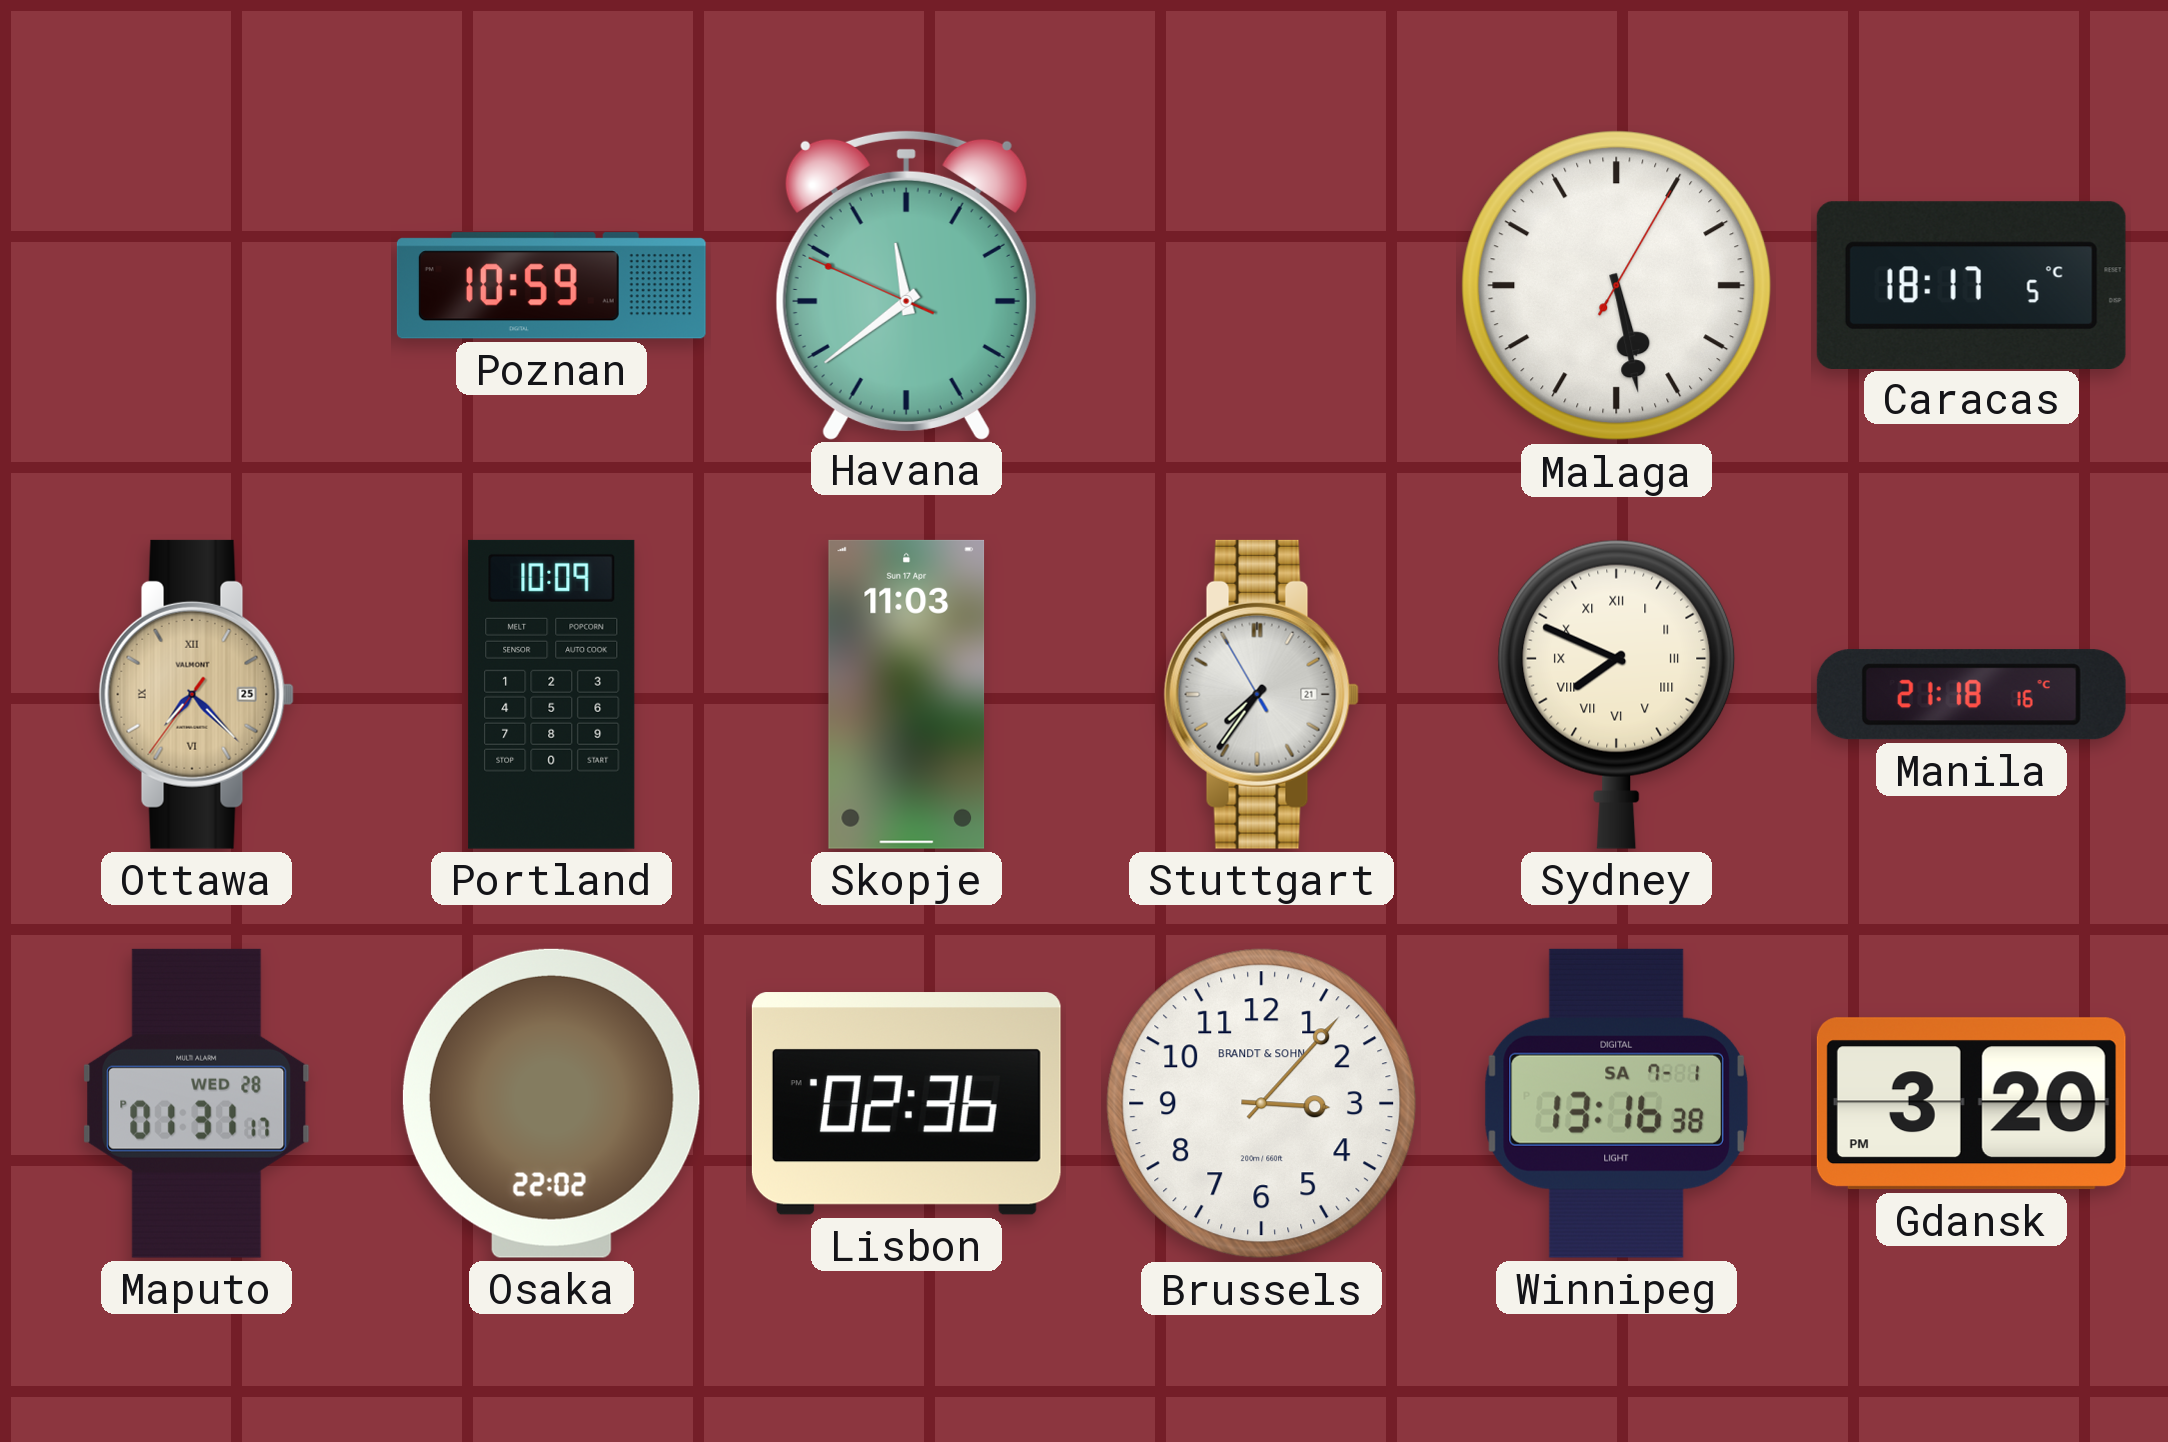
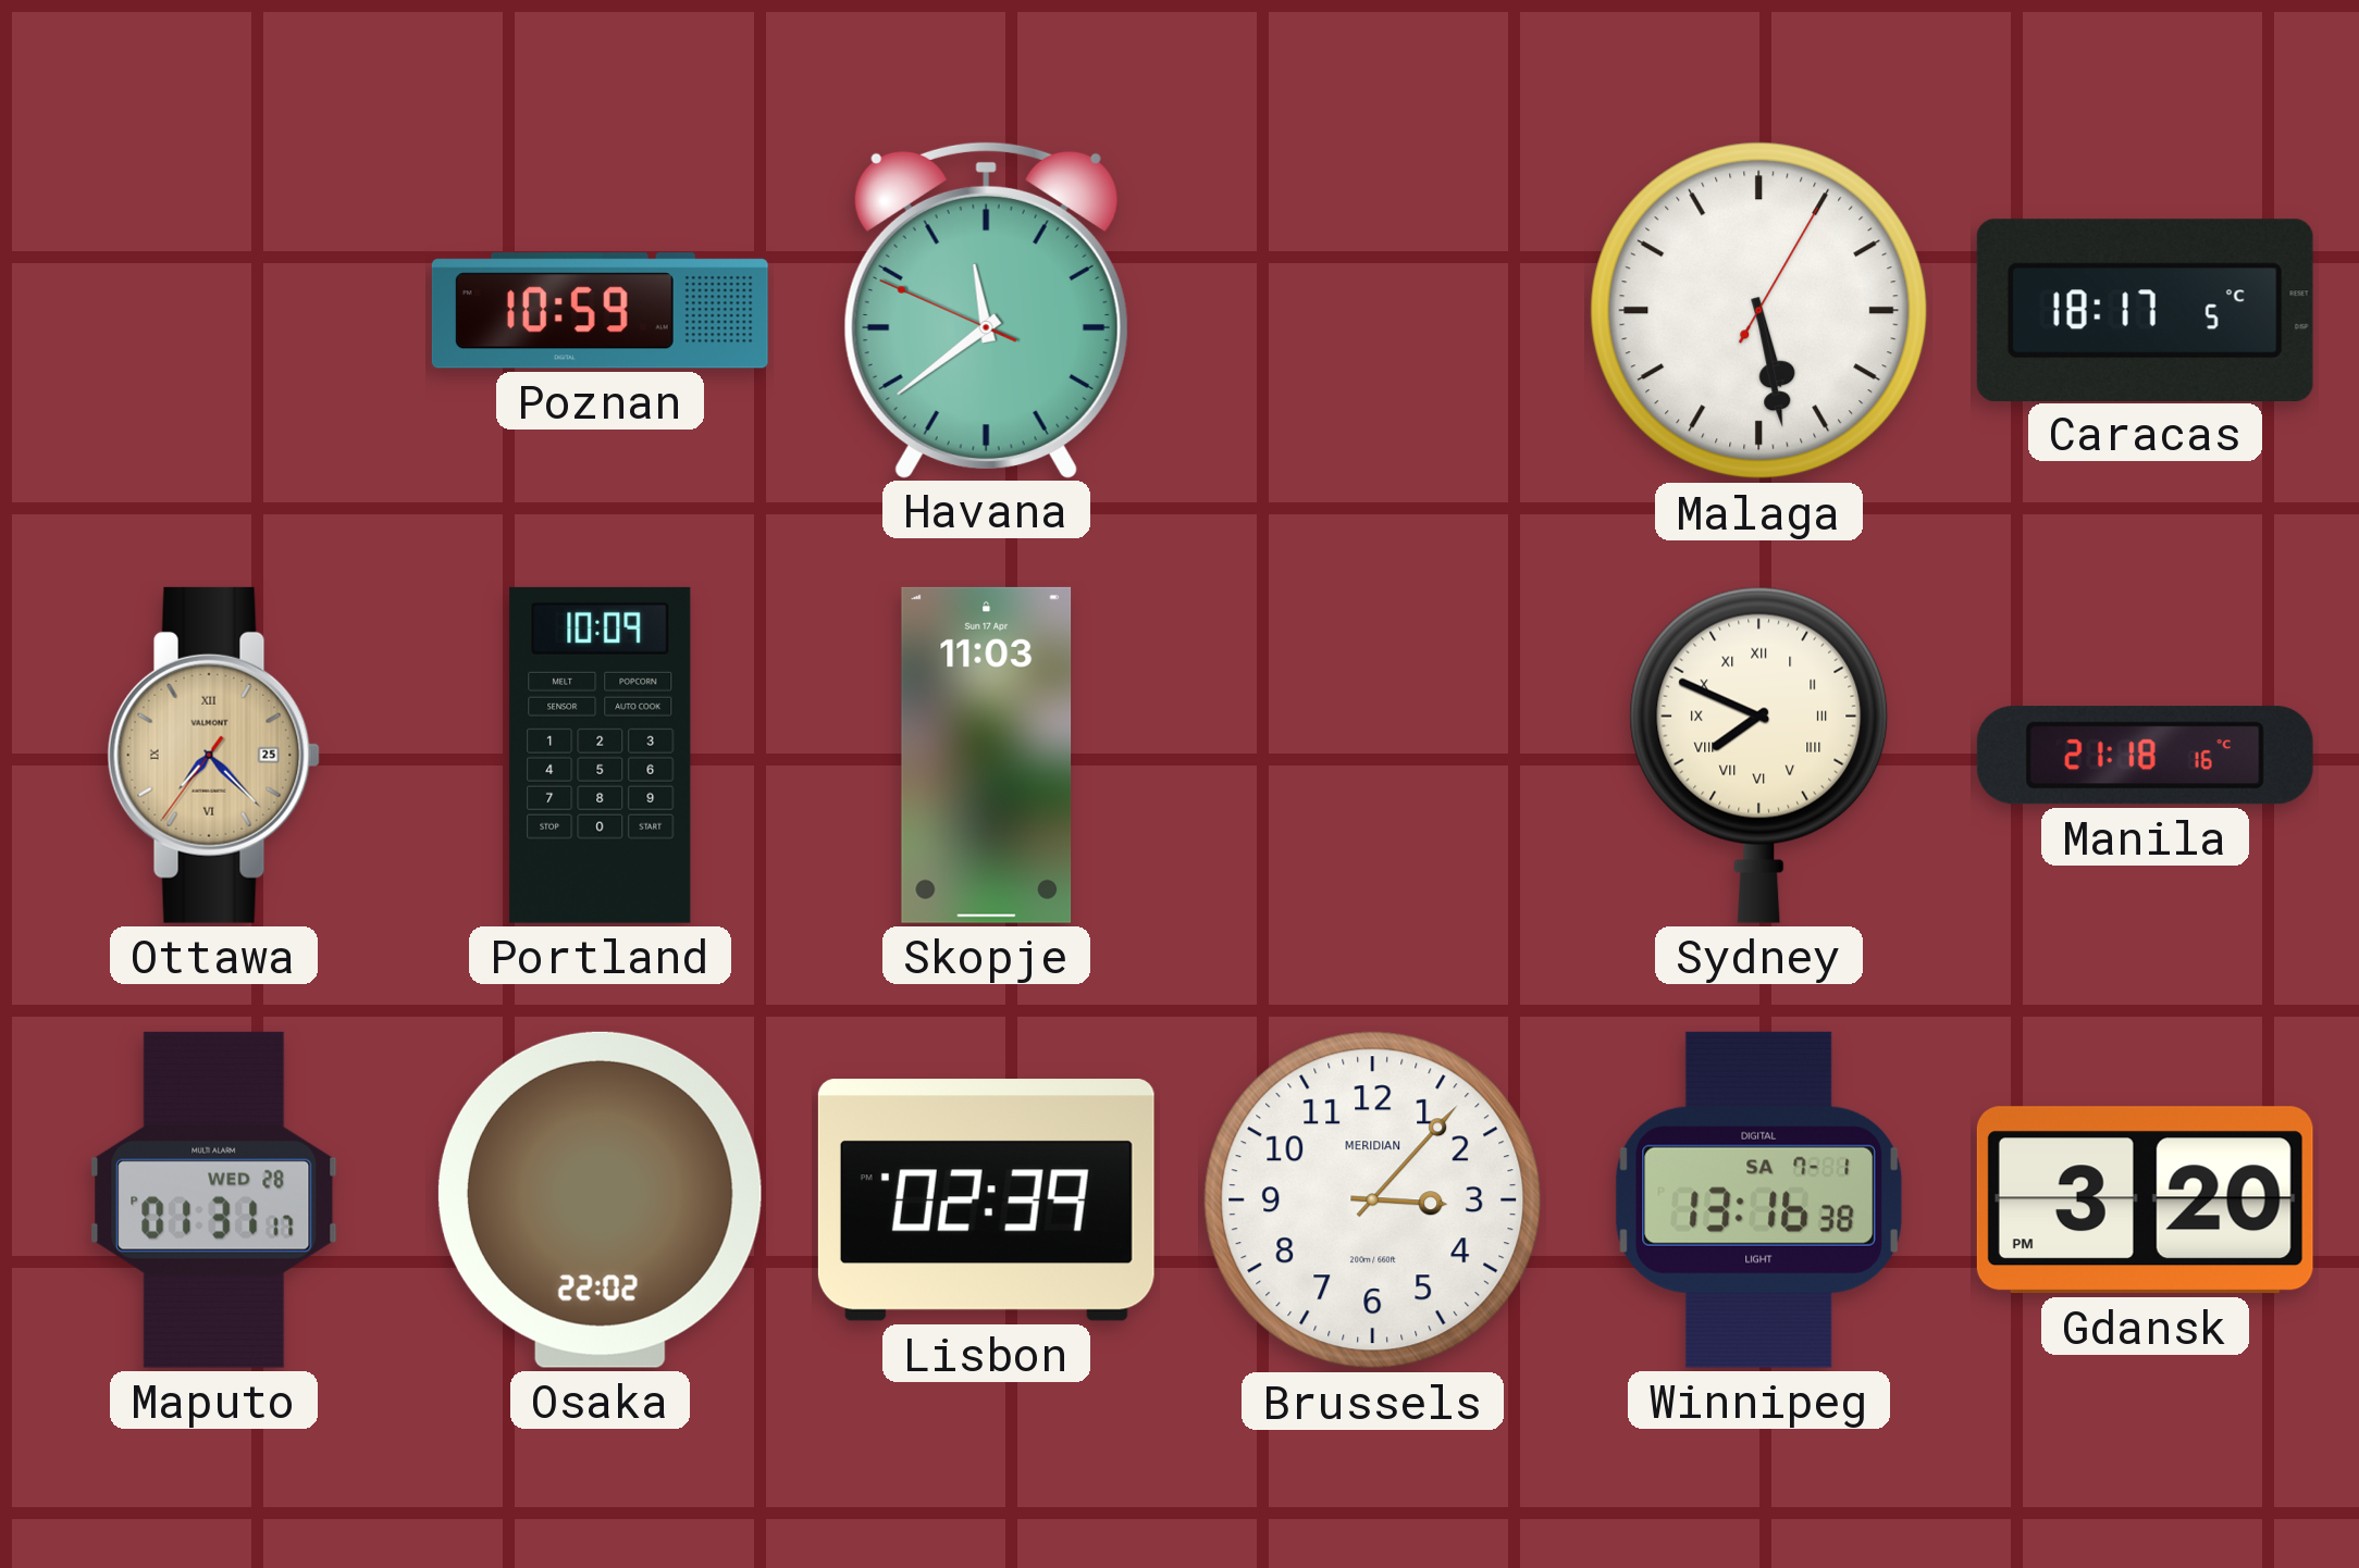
Stuttgart: 7:35 -> none
Lisbon: 02:36 -> 02:39
Brussels brand: BRANDT & SOHN -> MERIDIAN
